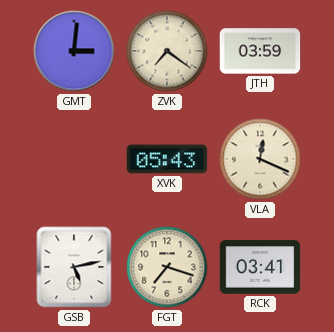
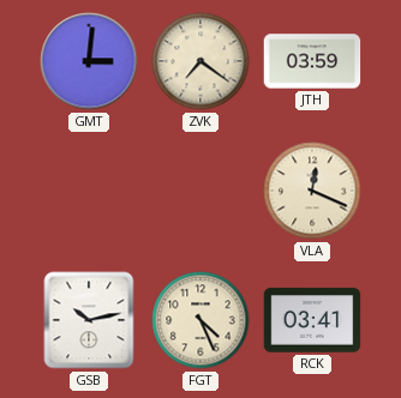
XVK: 05:43 -> none
GSB: 5:13 -> 10:13
FGT: 7:18 -> 4:26
